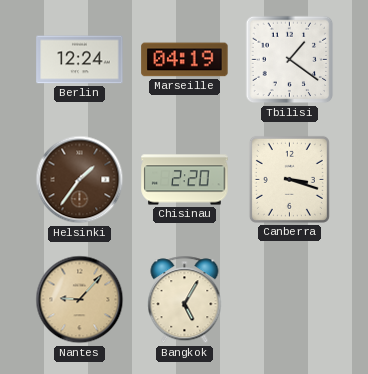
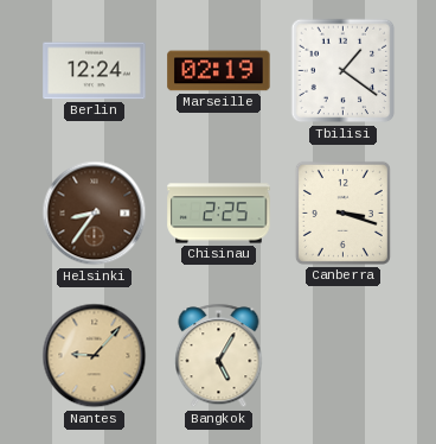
Marseille: 04:19 -> 02:19
Helsinki: 1:36 -> 8:36
Chisinau: 2:20 -> 2:25
